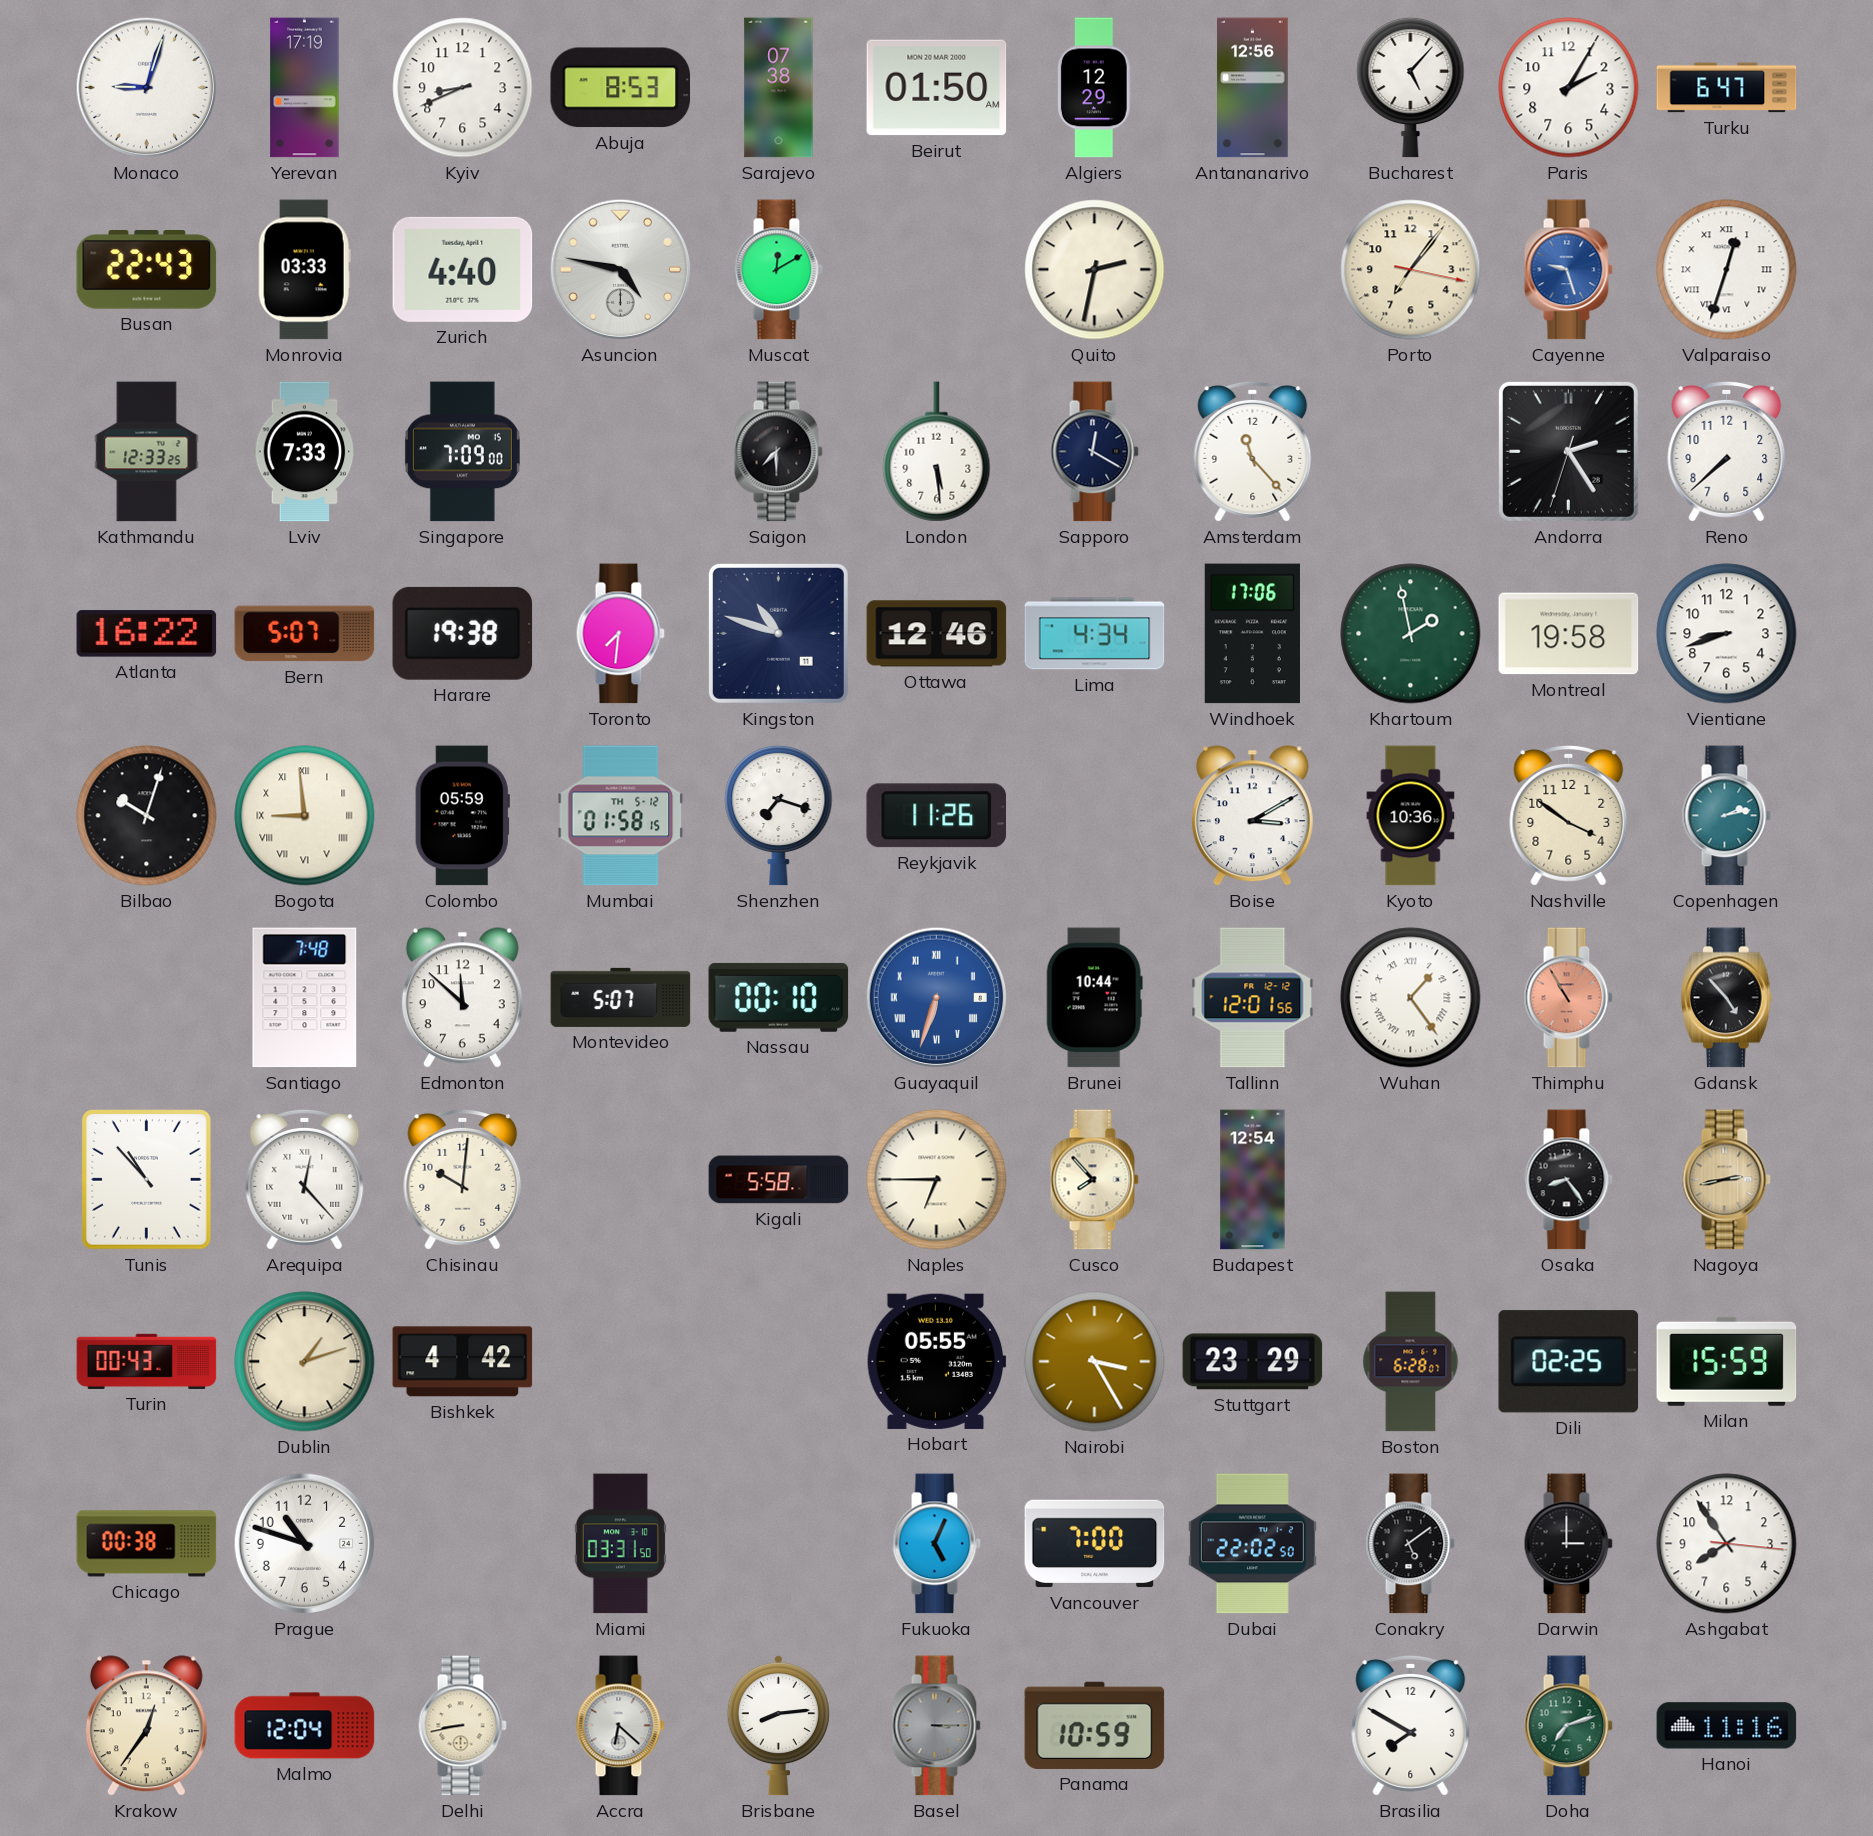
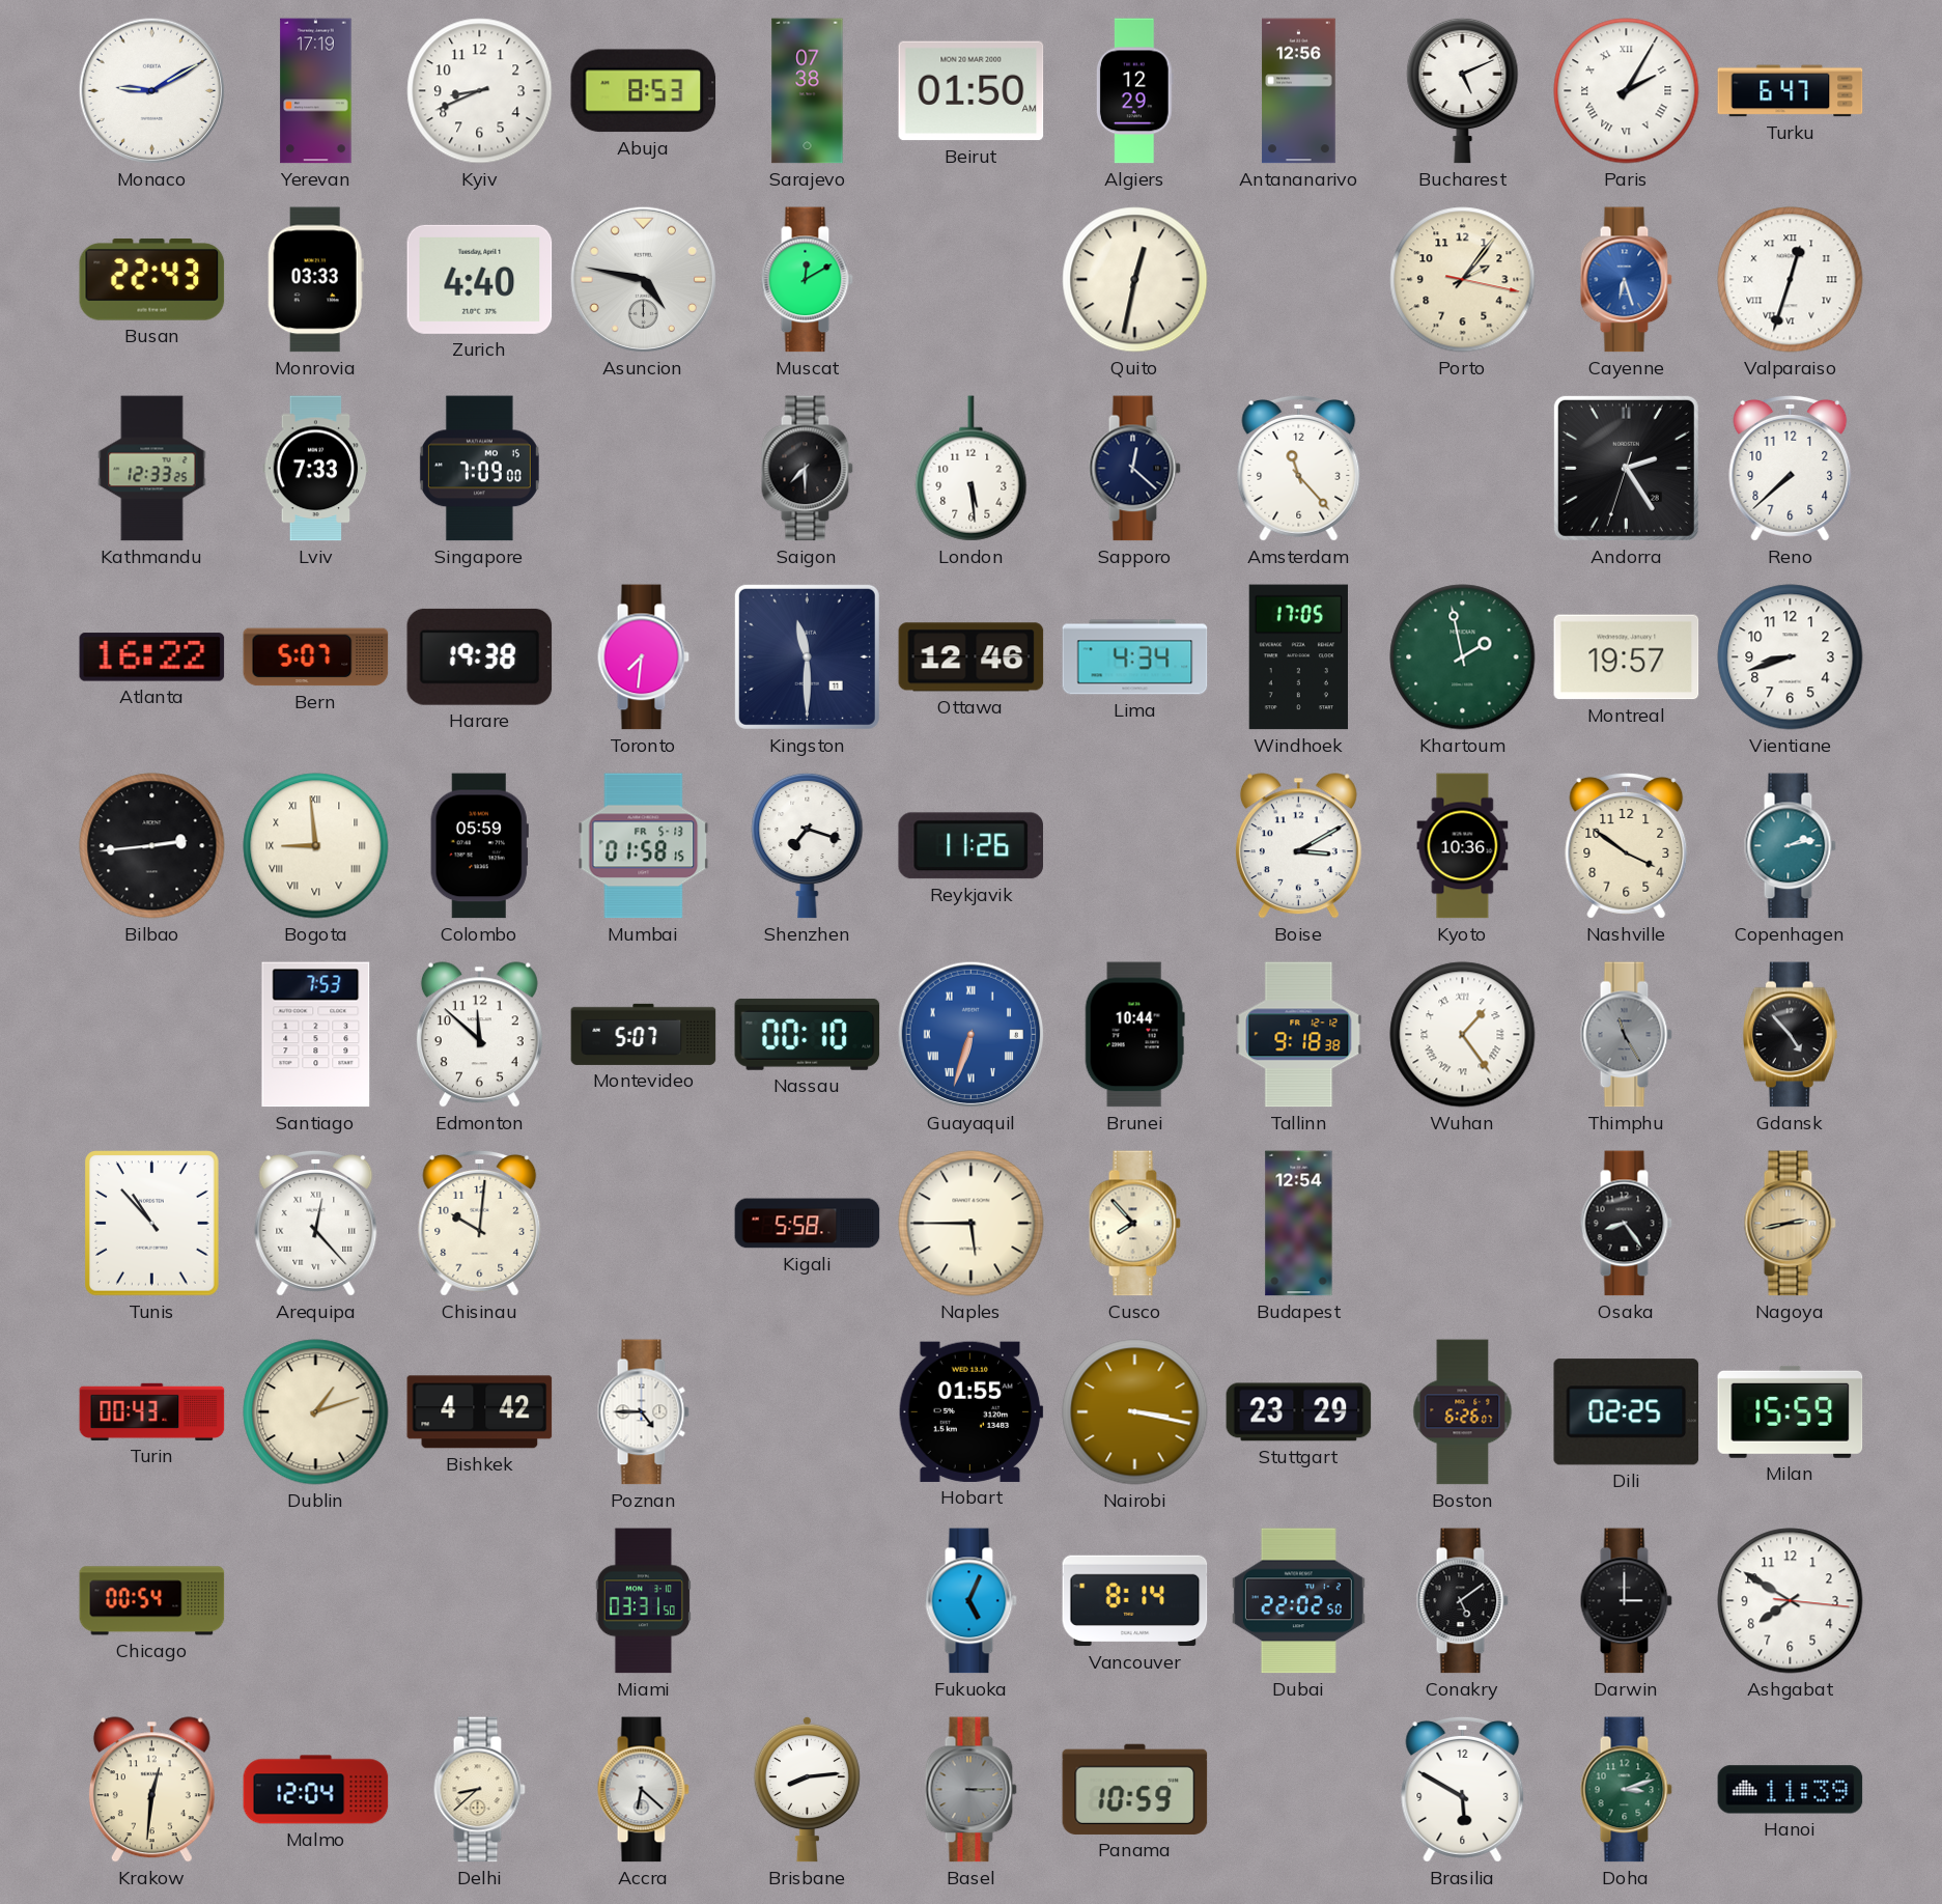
Monaco: 9:03 -> 9:10
Bucharest: 5:07 -> 5:11
Paris numerals: Arabic -> Roman
Quito: 2:32 -> 12:32
Porto: 7:06 -> 2:06
Cayenne: 9:27 -> 6:27
Sapporo: 12:20 -> 12:22
Kingston: 10:48 -> 11:30
Windhoek: 17:06 -> 17:05
Montreal: 19:58 -> 19:57
Bilbao: 10:03 -> 2:44
Mumbai date: TH 5-12 -> FR 5-13
Santiago: 7:48 -> 7:53
Tallinn: 12:01 -> 9:18
Thimphu: 10:55 -> 11:25
Thimphu dial: salmon -> grey
Naples: 6:45 -> 5:45
Poznan: none -> 4:45
Hobart: 05:55 -> 01:55
Nairobi: 3:25 -> 3:17
Boston: 6:28 -> 6:26
Chicago: 00:38 -> 00:54
Prague: 10:48 -> none
Vancouver: 7:00 -> 8:14
Ashgabat: 7:54 -> 7:50
Krakow: 12:36 -> 12:31
Delhi: 8:43 -> 8:38
Brasilia: 7:50 -> 5:50
Doha: 7:12 -> 3:12
Hanoi: 11:16 -> 11:39
